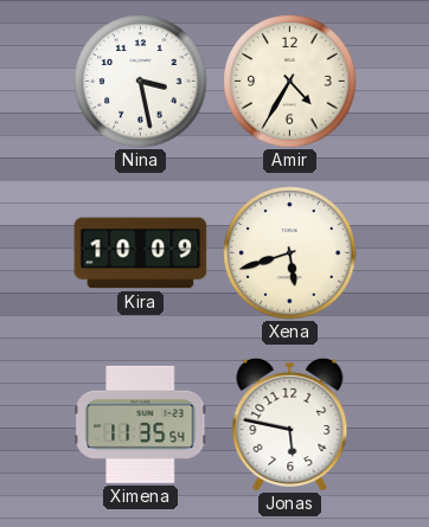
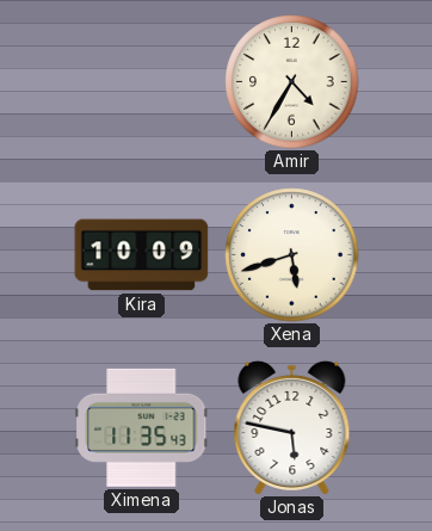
Nina: 3:28 -> none
Ximena: 11:35:54 -> 11:35:43
